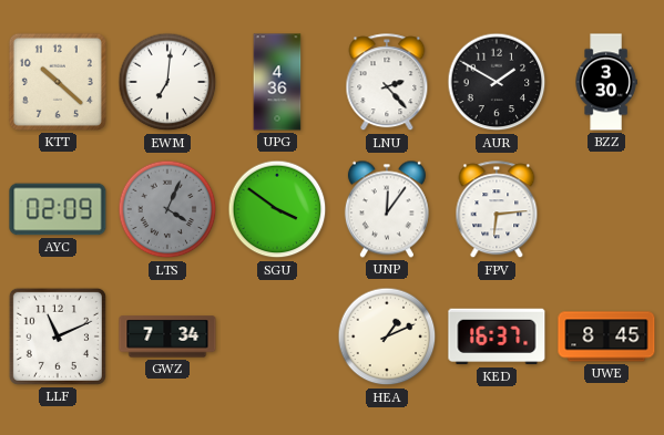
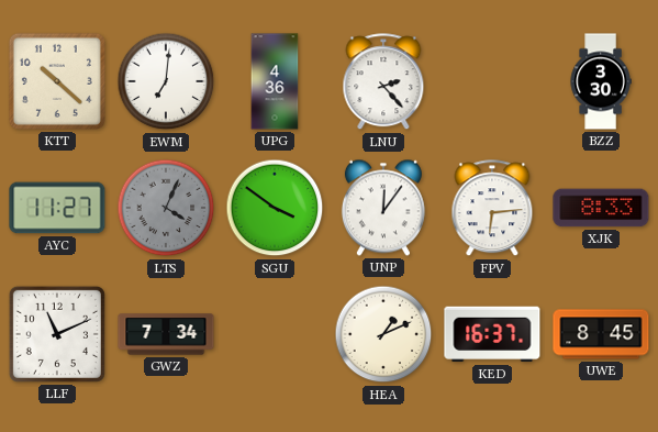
AUR: 1:50 -> none
AYC: 02:09 -> 11:27
XJK: none -> 8:33
